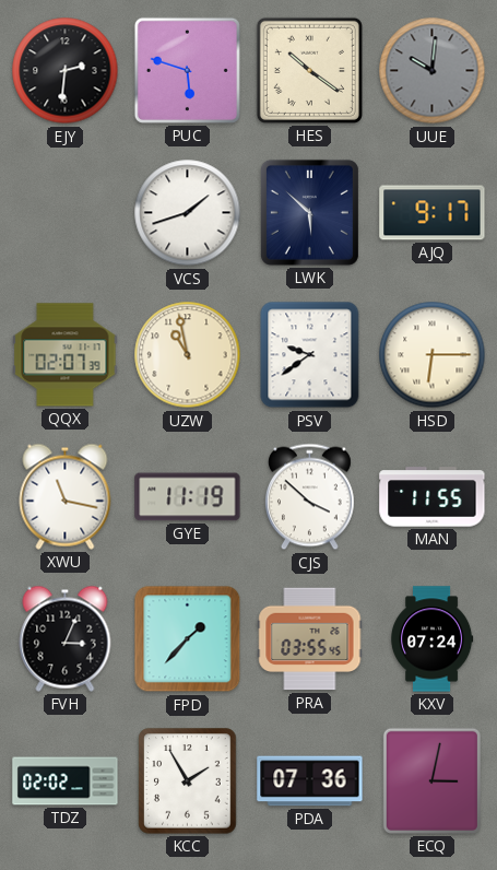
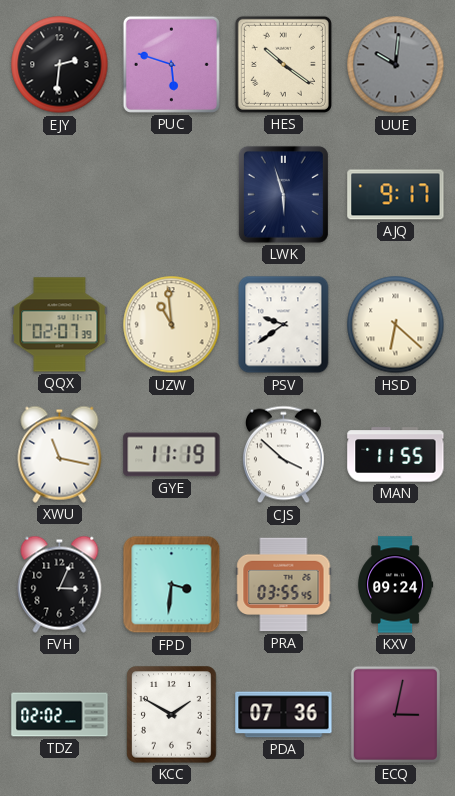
VCS: 1:42 -> none
LWK: 5:52 -> 5:57
UZW: 10:58 -> 10:59
HSD: 6:15 -> 6:22
FPD: 1:37 -> 3:31
KXV: 07:24 -> 09:24
KCC: 1:55 -> 1:50
